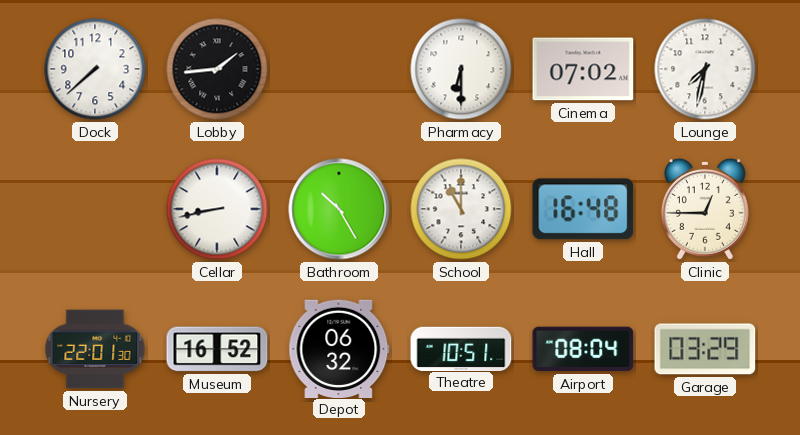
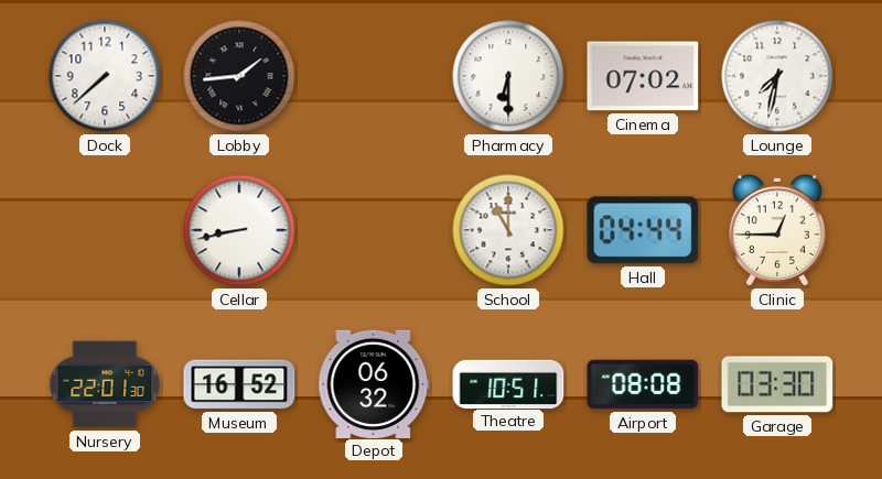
Bathroom: 10:25 -> none
Hall: 16:48 -> 04:44
Airport: 08:04 -> 08:08
Garage: 03:29 -> 03:30
